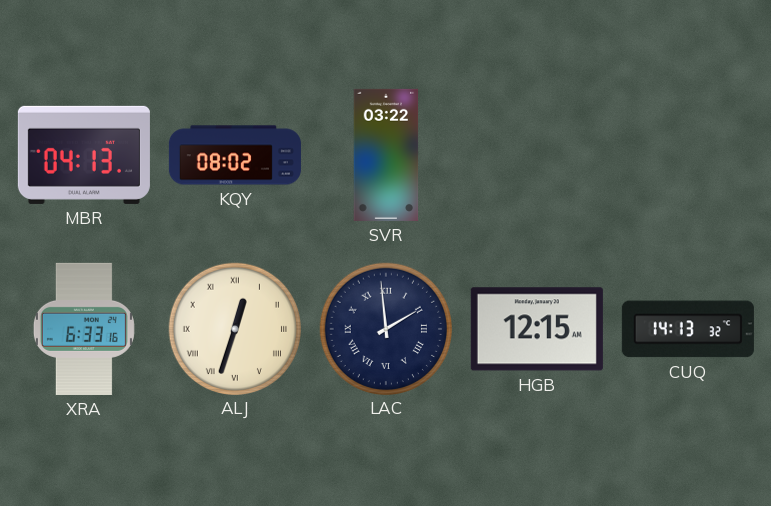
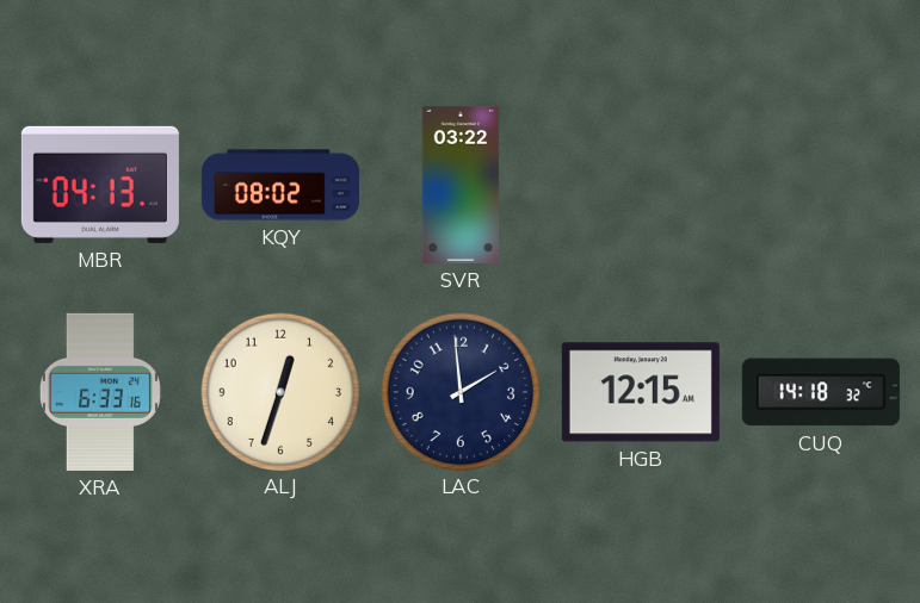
ALJ numerals: Roman -> Arabic
LAC numerals: Roman -> Arabic
CUQ: 14:13 -> 14:18
